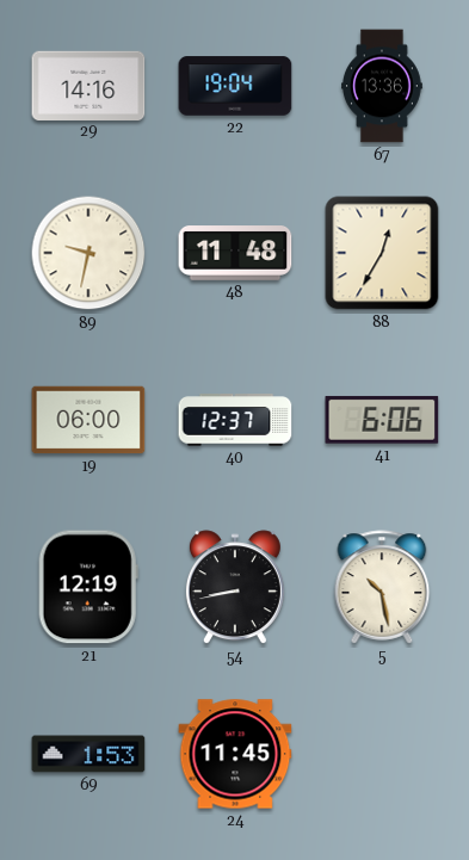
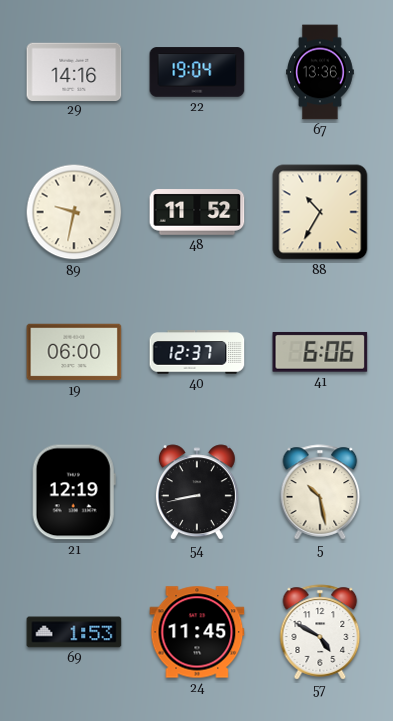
48: 11:48 -> 11:52
88: 12:35 -> 10:35
57: none -> 4:50
